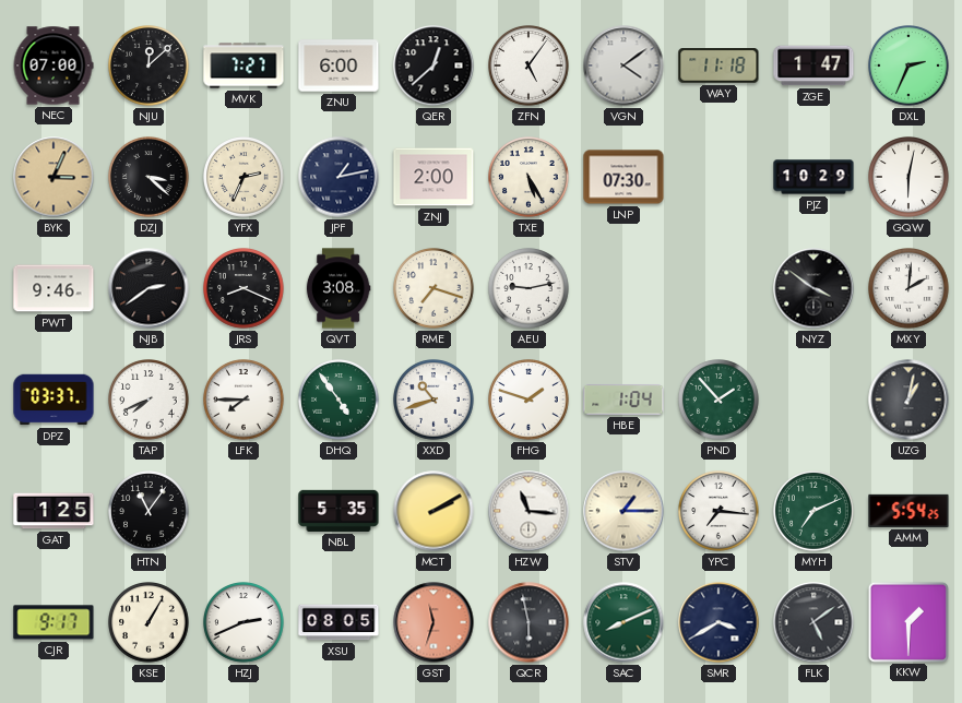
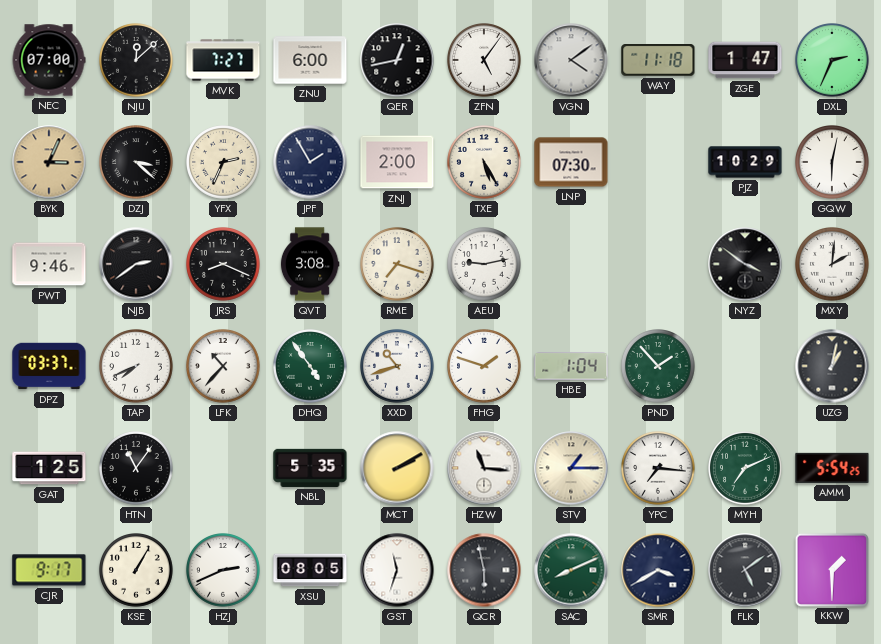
QER: 12:38 -> 12:43
JPF: 1:13 -> 1:55
LFK: 7:45 -> 10:37
GST dial: salmon -> white
